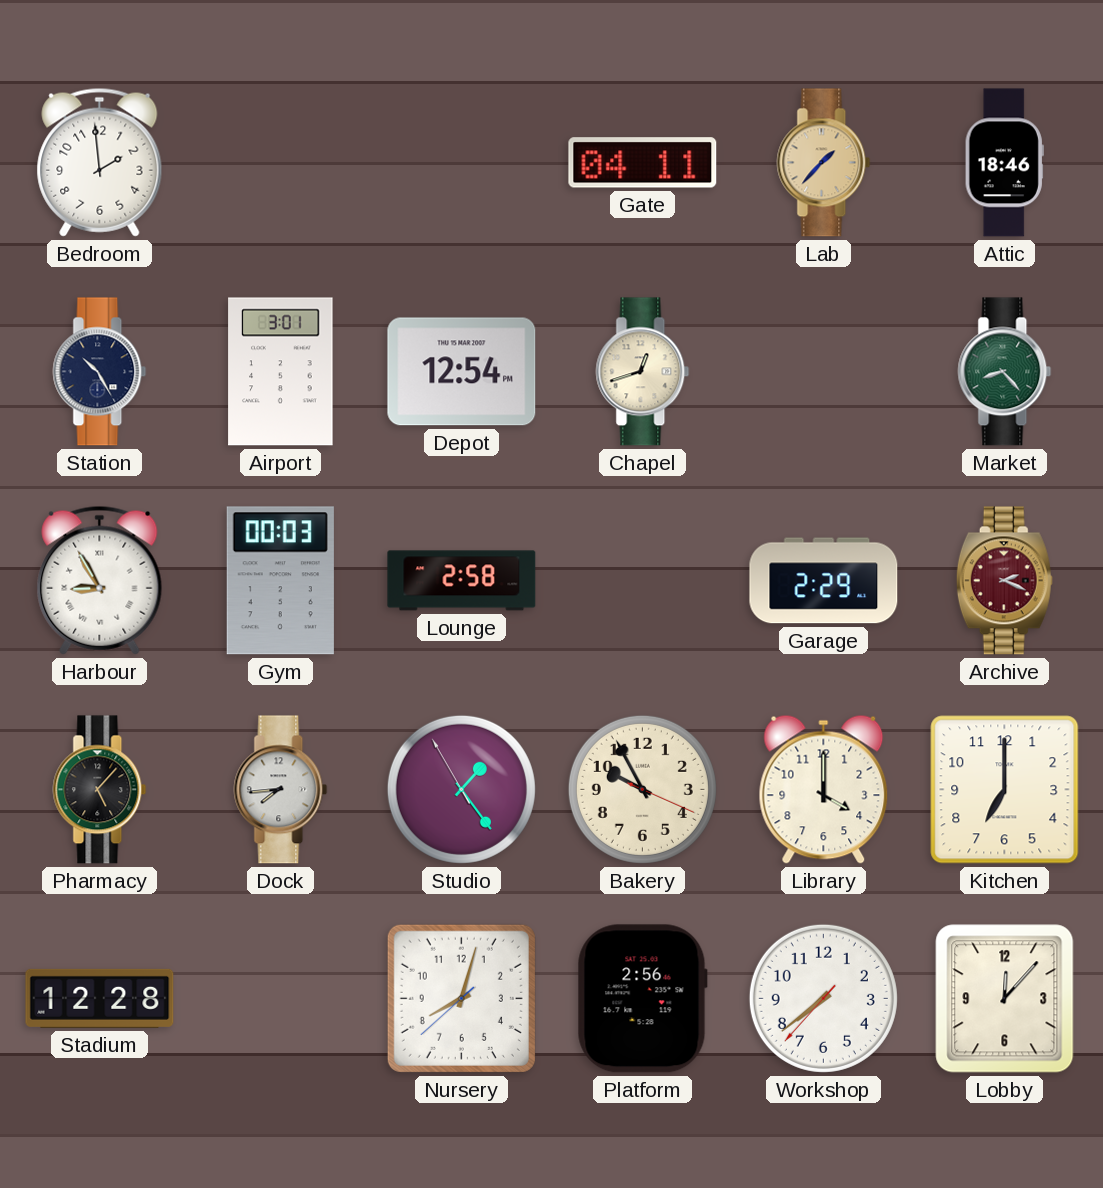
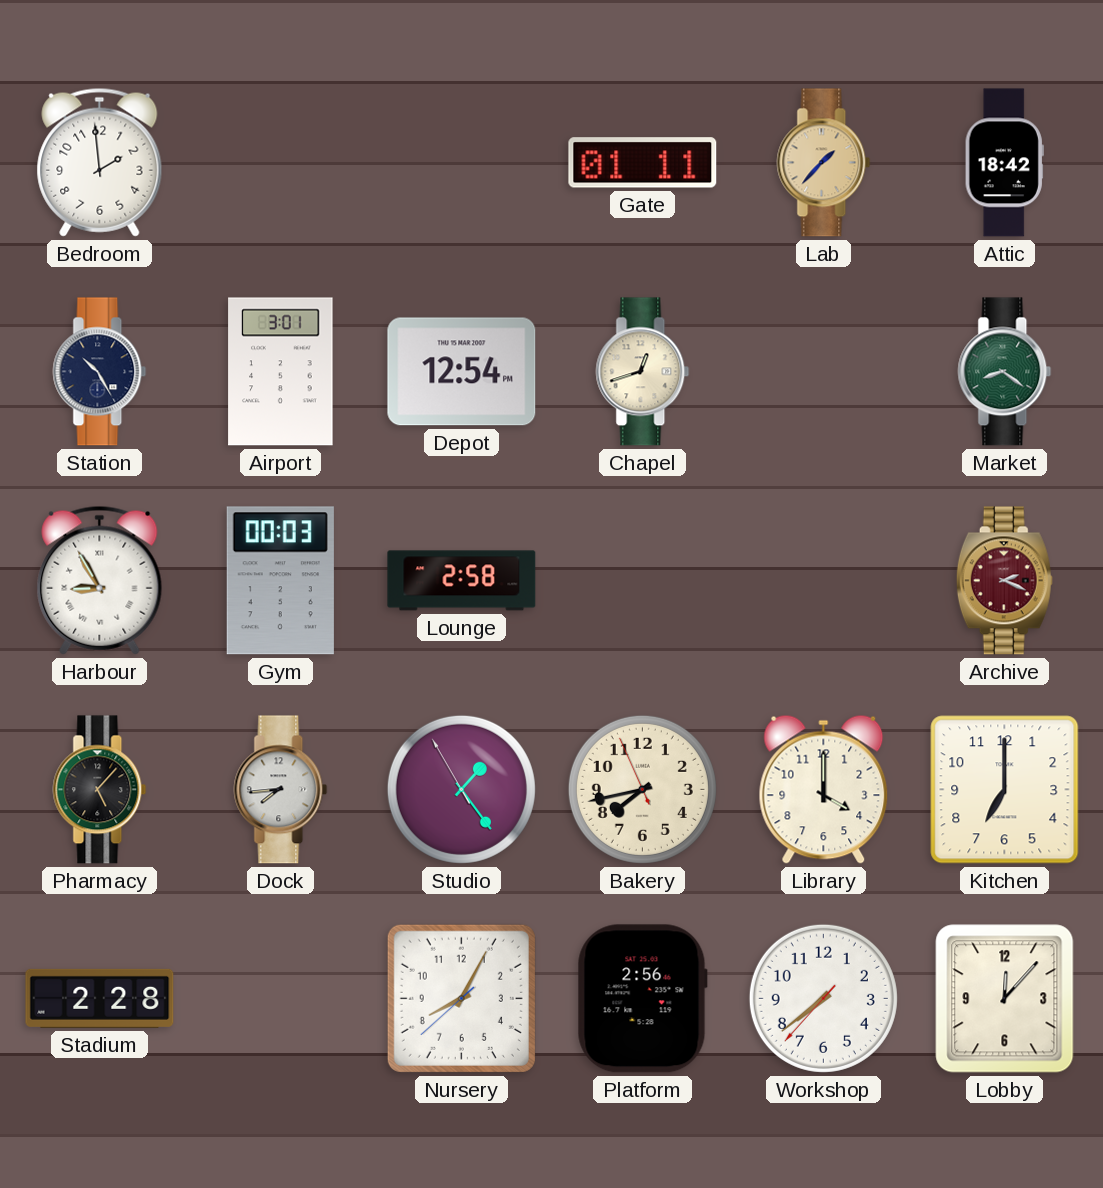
Gate: 04:11 -> 01:11
Attic: 18:46 -> 18:42
Market: 8:23 -> 8:21
Garage: 2:29 -> none
Bakery: 9:55 -> 7:42
Stadium: 12:28 -> 2:28
Nursery: 8:02 -> 8:04
